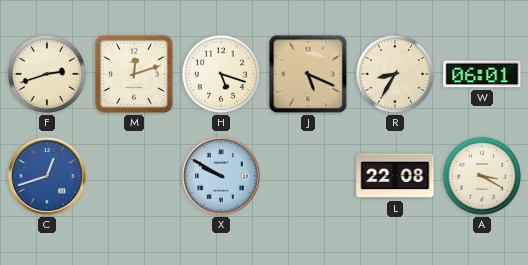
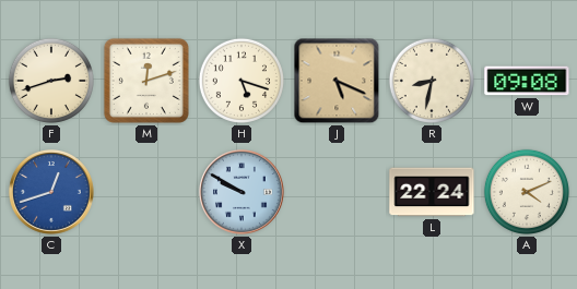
R: 8:35 -> 8:32
W: 06:01 -> 09:08
L: 22:08 -> 22:24
A: 3:20 -> 4:11
